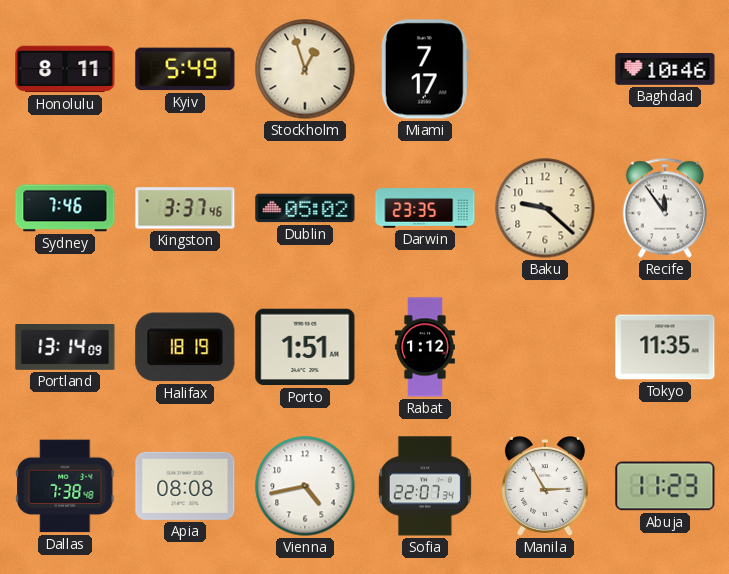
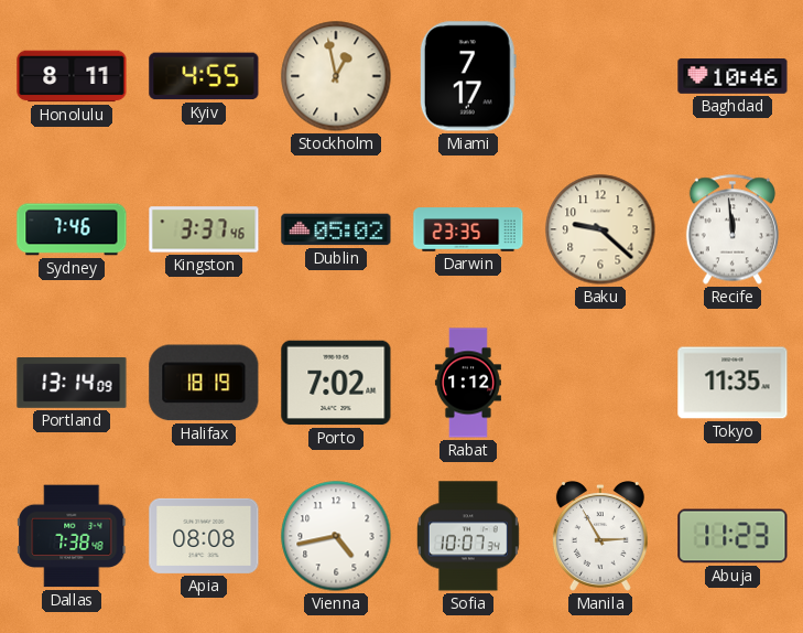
Kyiv: 5:49 -> 4:55
Stockholm: 12:57 -> 12:58
Recife: 11:54 -> 11:59
Porto: 1:51 -> 7:02
Sofia: 22:07 -> 10:07
